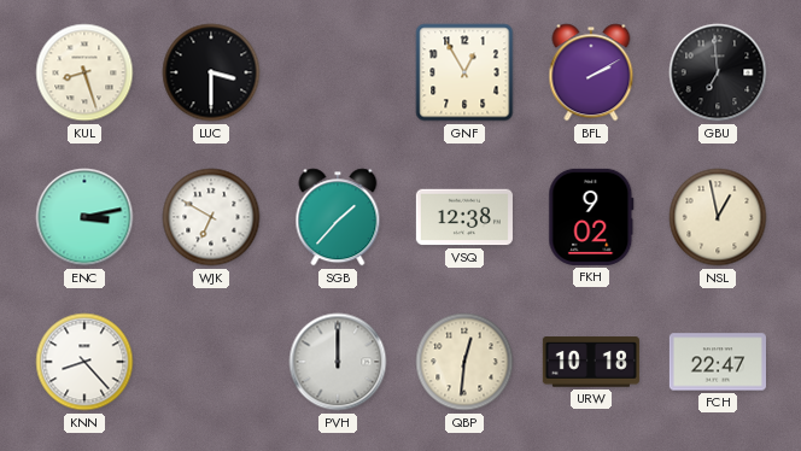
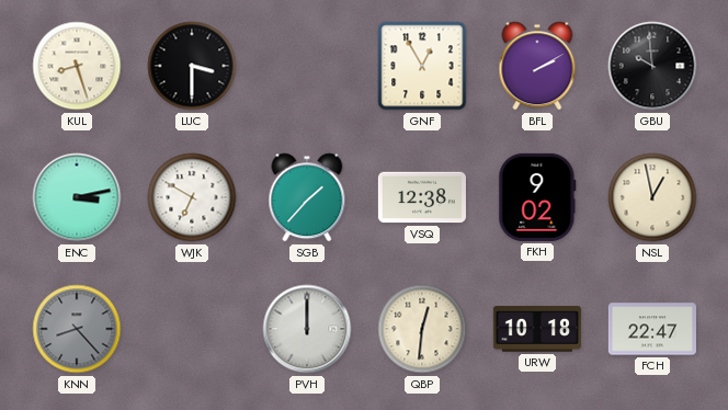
GBU: 6:59 -> 9:59
KNN dial: white -> grey
